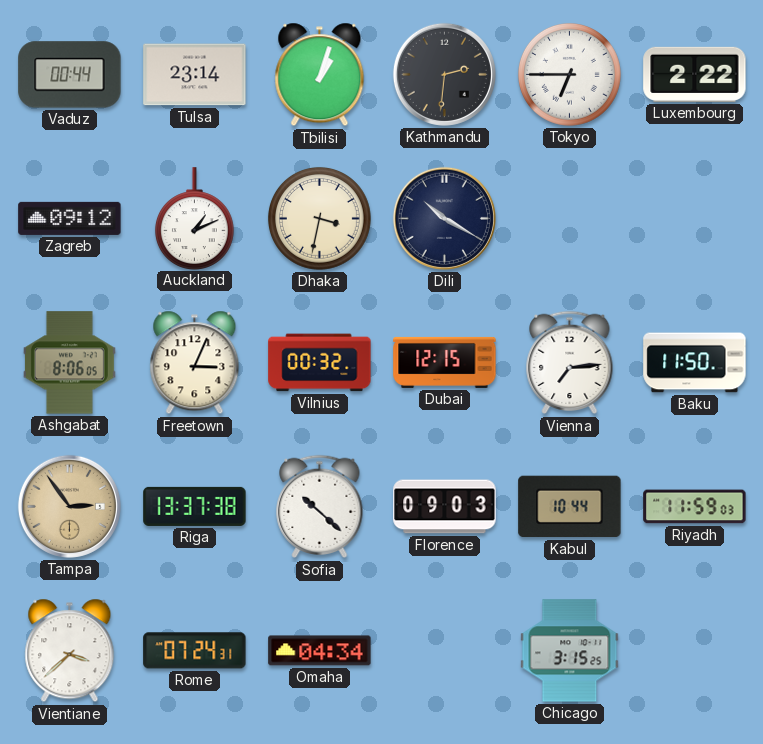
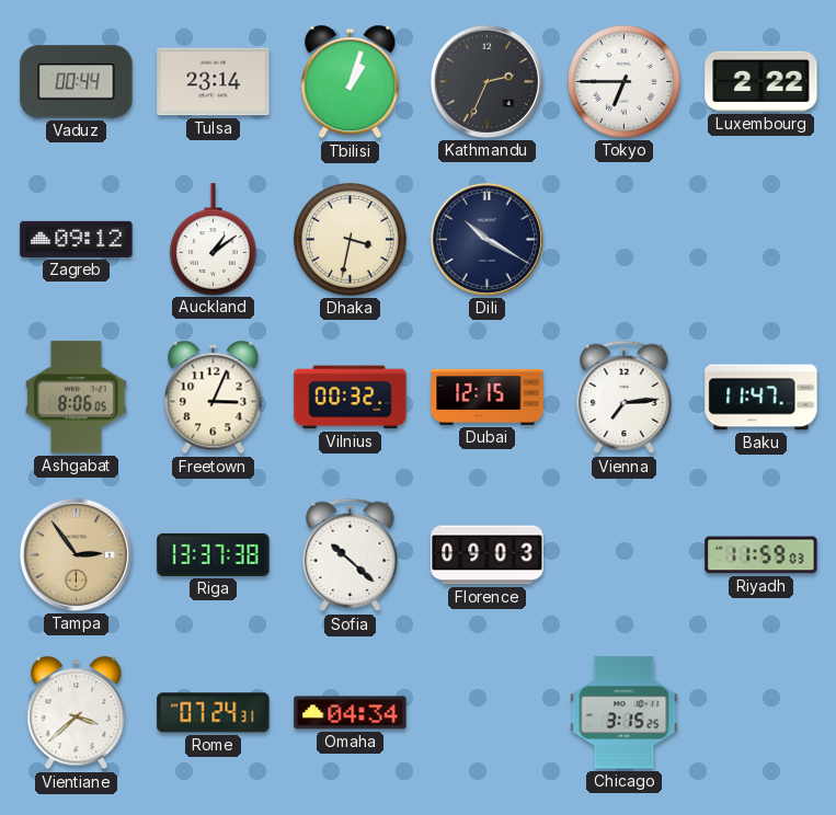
Kathmandu: 2:31 -> 2:34
Auckland: 1:11 -> 1:09
Baku: 11:50 -> 11:47
Kabul: 10:44 -> none
